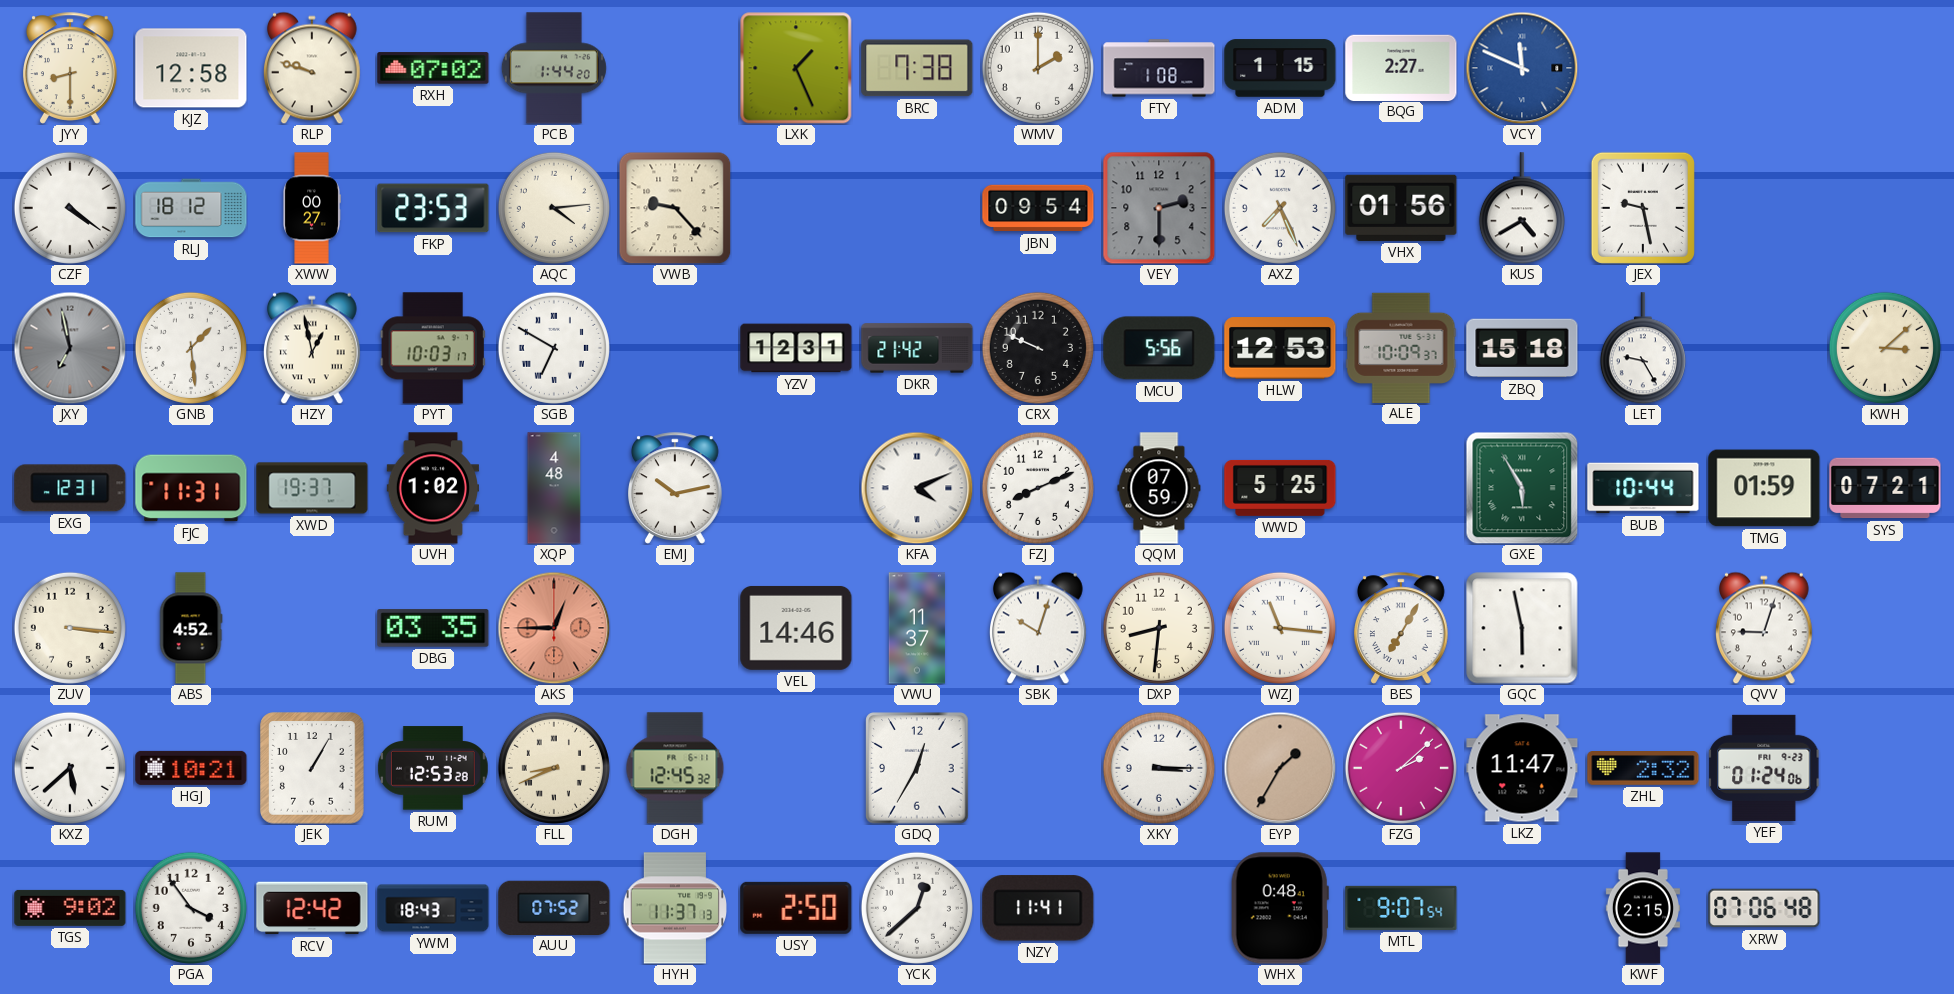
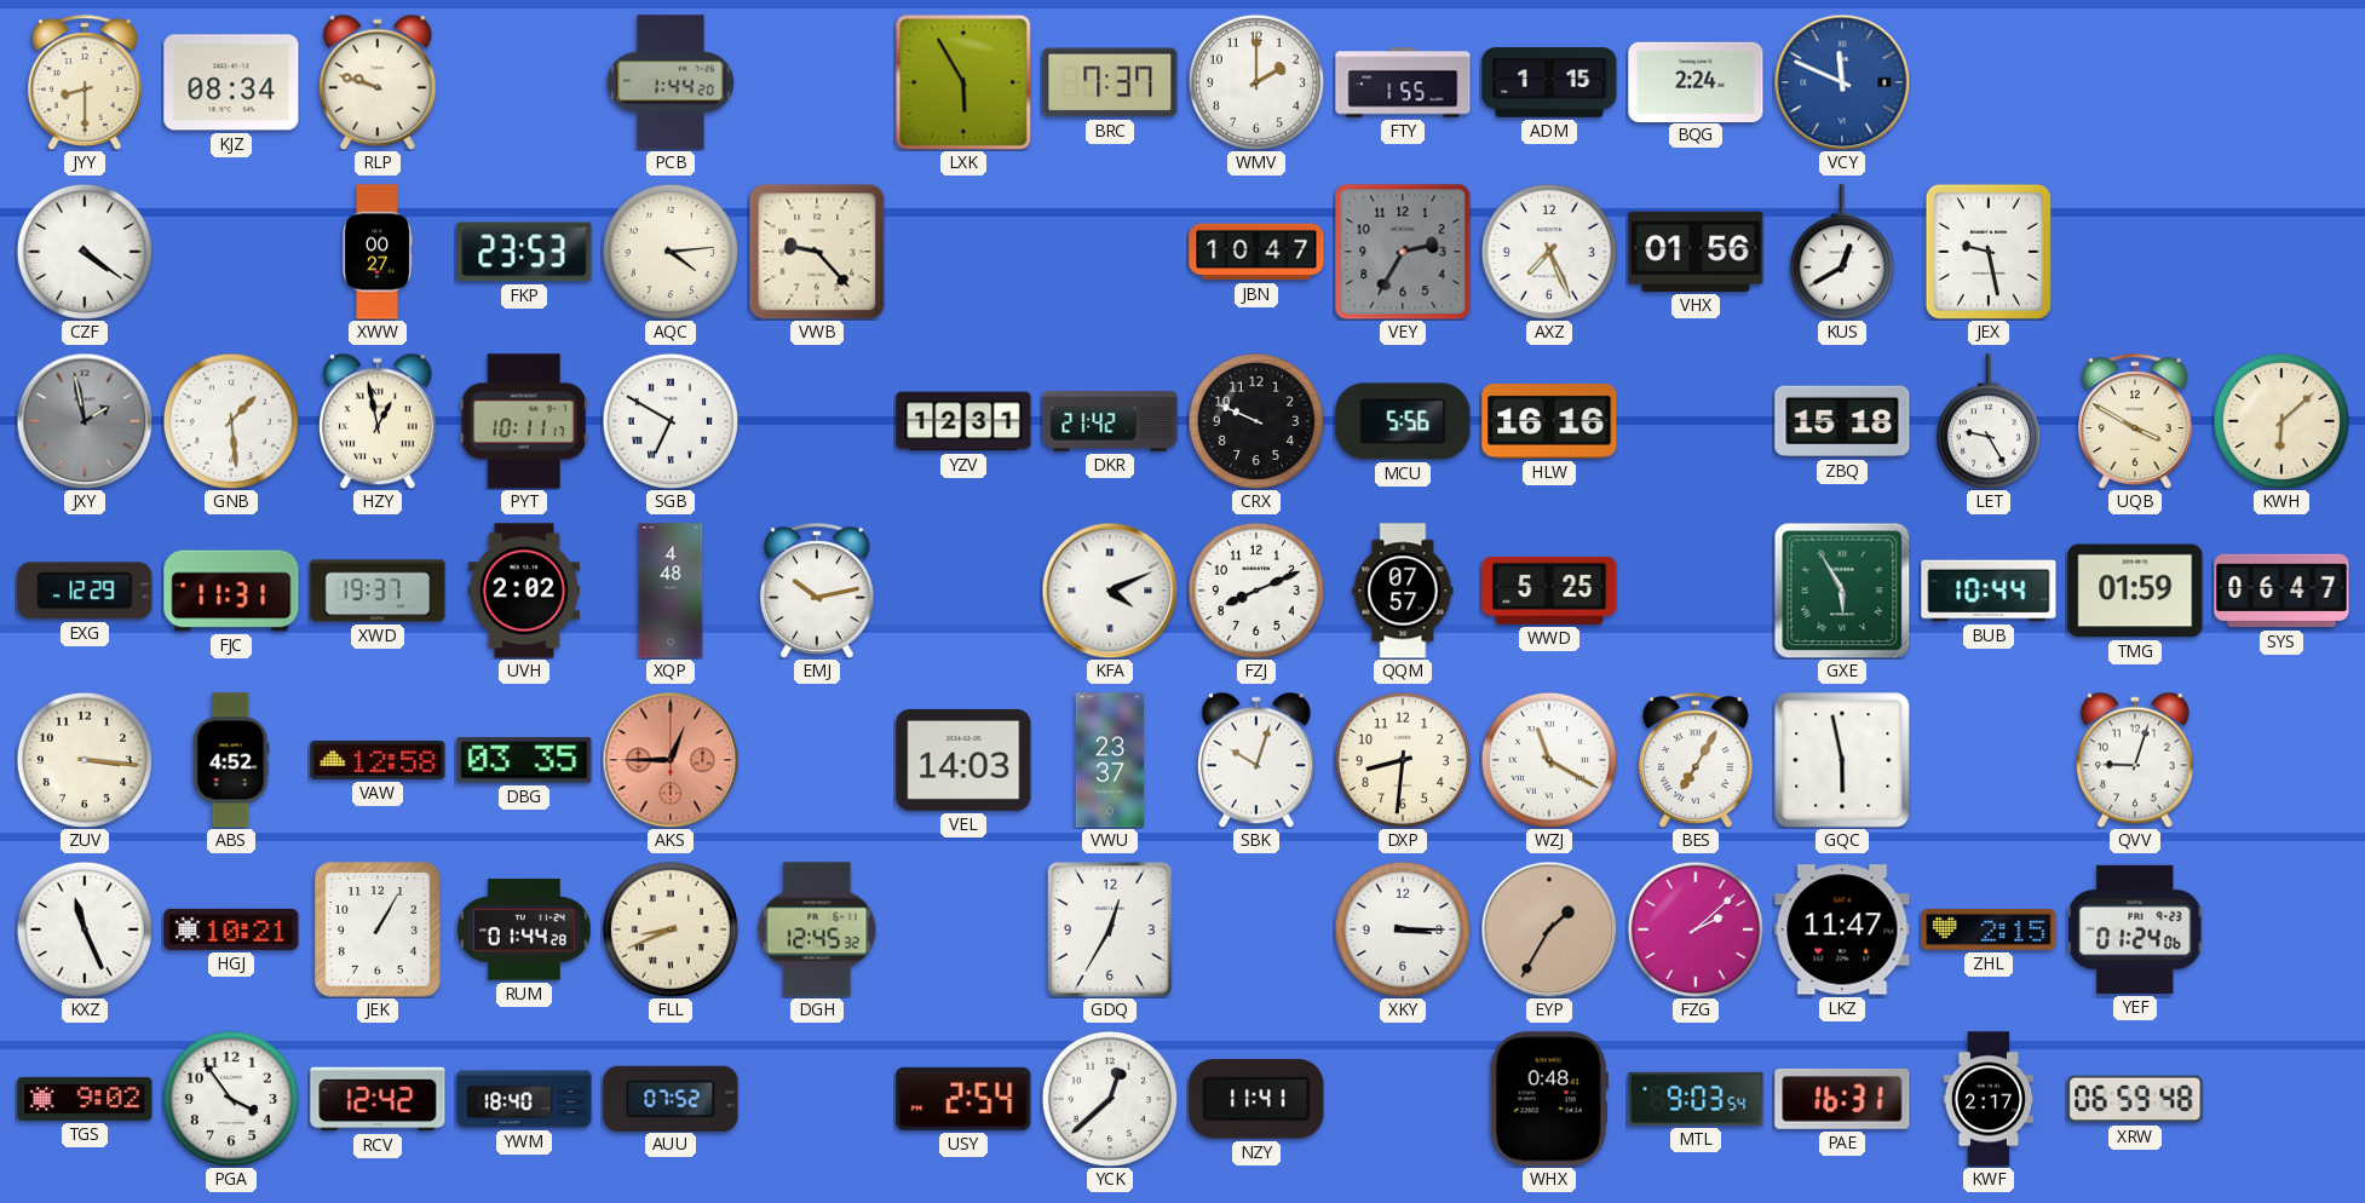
KJZ: 12:58 -> 08:34
RXH: 07:02 -> none
LXK: 1:26 -> 5:55
BRC: 7:38 -> 7:37
FTY: 1:08 -> 1:55
BQG: 2:27 -> 2:24
RLJ: 18:12 -> none
JBN: 09:54 -> 10:47
VEY: 2:30 -> 2:35
KUS: 4:40 -> 12:40
JXY: 6:58 -> 1:58
PYT: 10:03 -> 10:11
HLW: 12:53 -> 16:16
ALE: 10:09 -> none
UQB: none -> 3:50
KWH: 3:08 -> 6:08
EXG: 12:31 -> 12:29
UVH: 1:02 -> 2:02
QQM: 07:59 -> 07:57
SYS: 07:21 -> 06:47
VAW: none -> 12:58
VEL: 14:46 -> 14:03
VWU: 11:37 -> 23:37
WZJ: 11:16 -> 11:20
KXZ: 5:38 -> 11:26
RUM: 12:53 -> 01:44
ZHL: 2:32 -> 2:15
YWM: 18:43 -> 18:40
HYH: 11:37 -> none
USY: 2:50 -> 2:54
MTL: 9:07 -> 9:03
PAE: none -> 16:31
KWF: 2:15 -> 2:17
XRW: 07:06 -> 06:59
